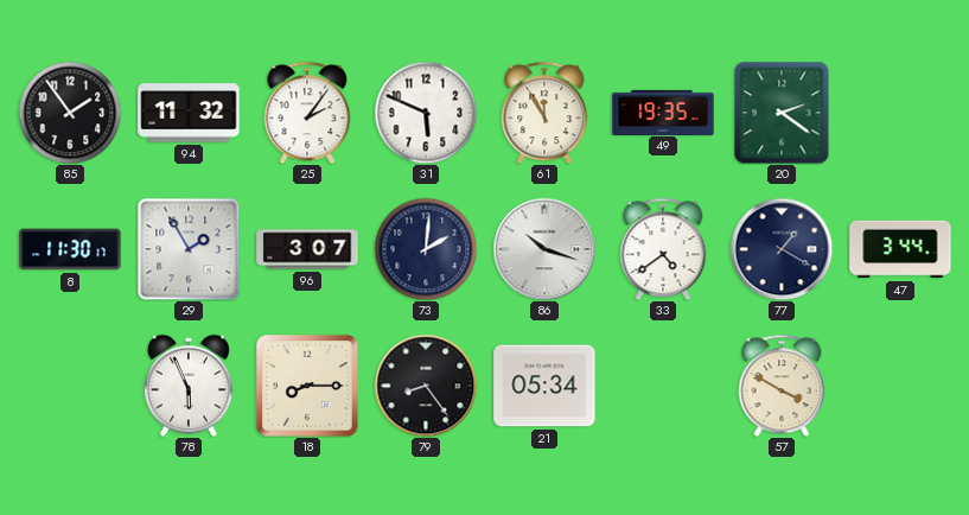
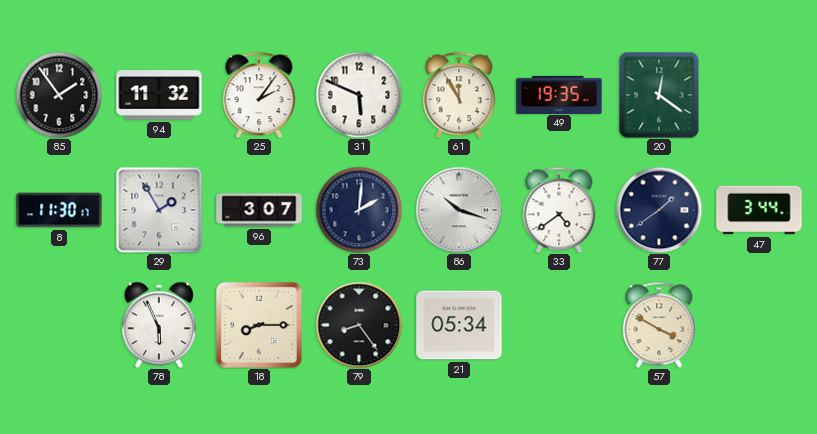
20: 2:21 -> 12:21
77: 1:20 -> 1:39
